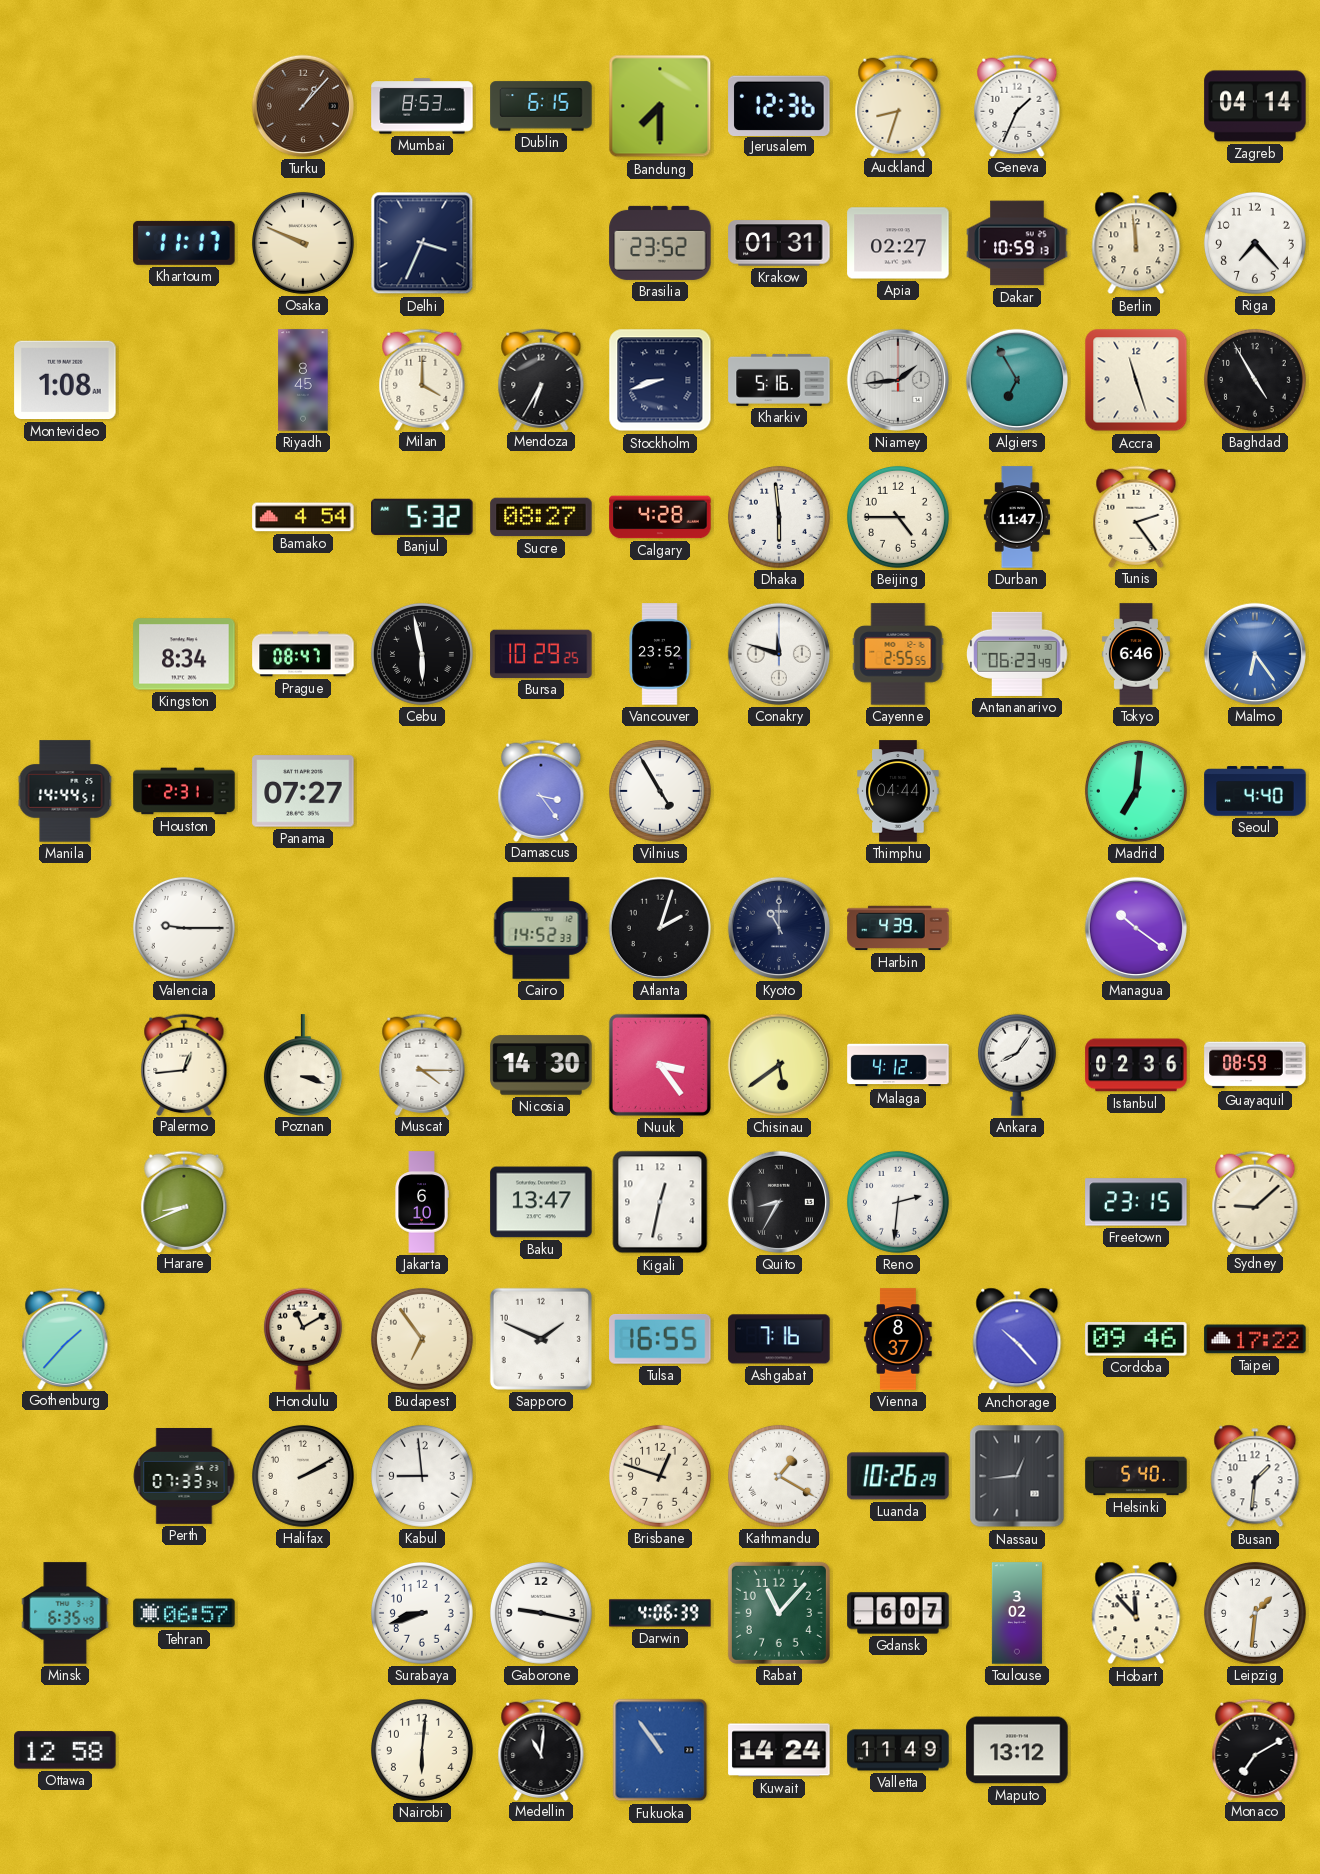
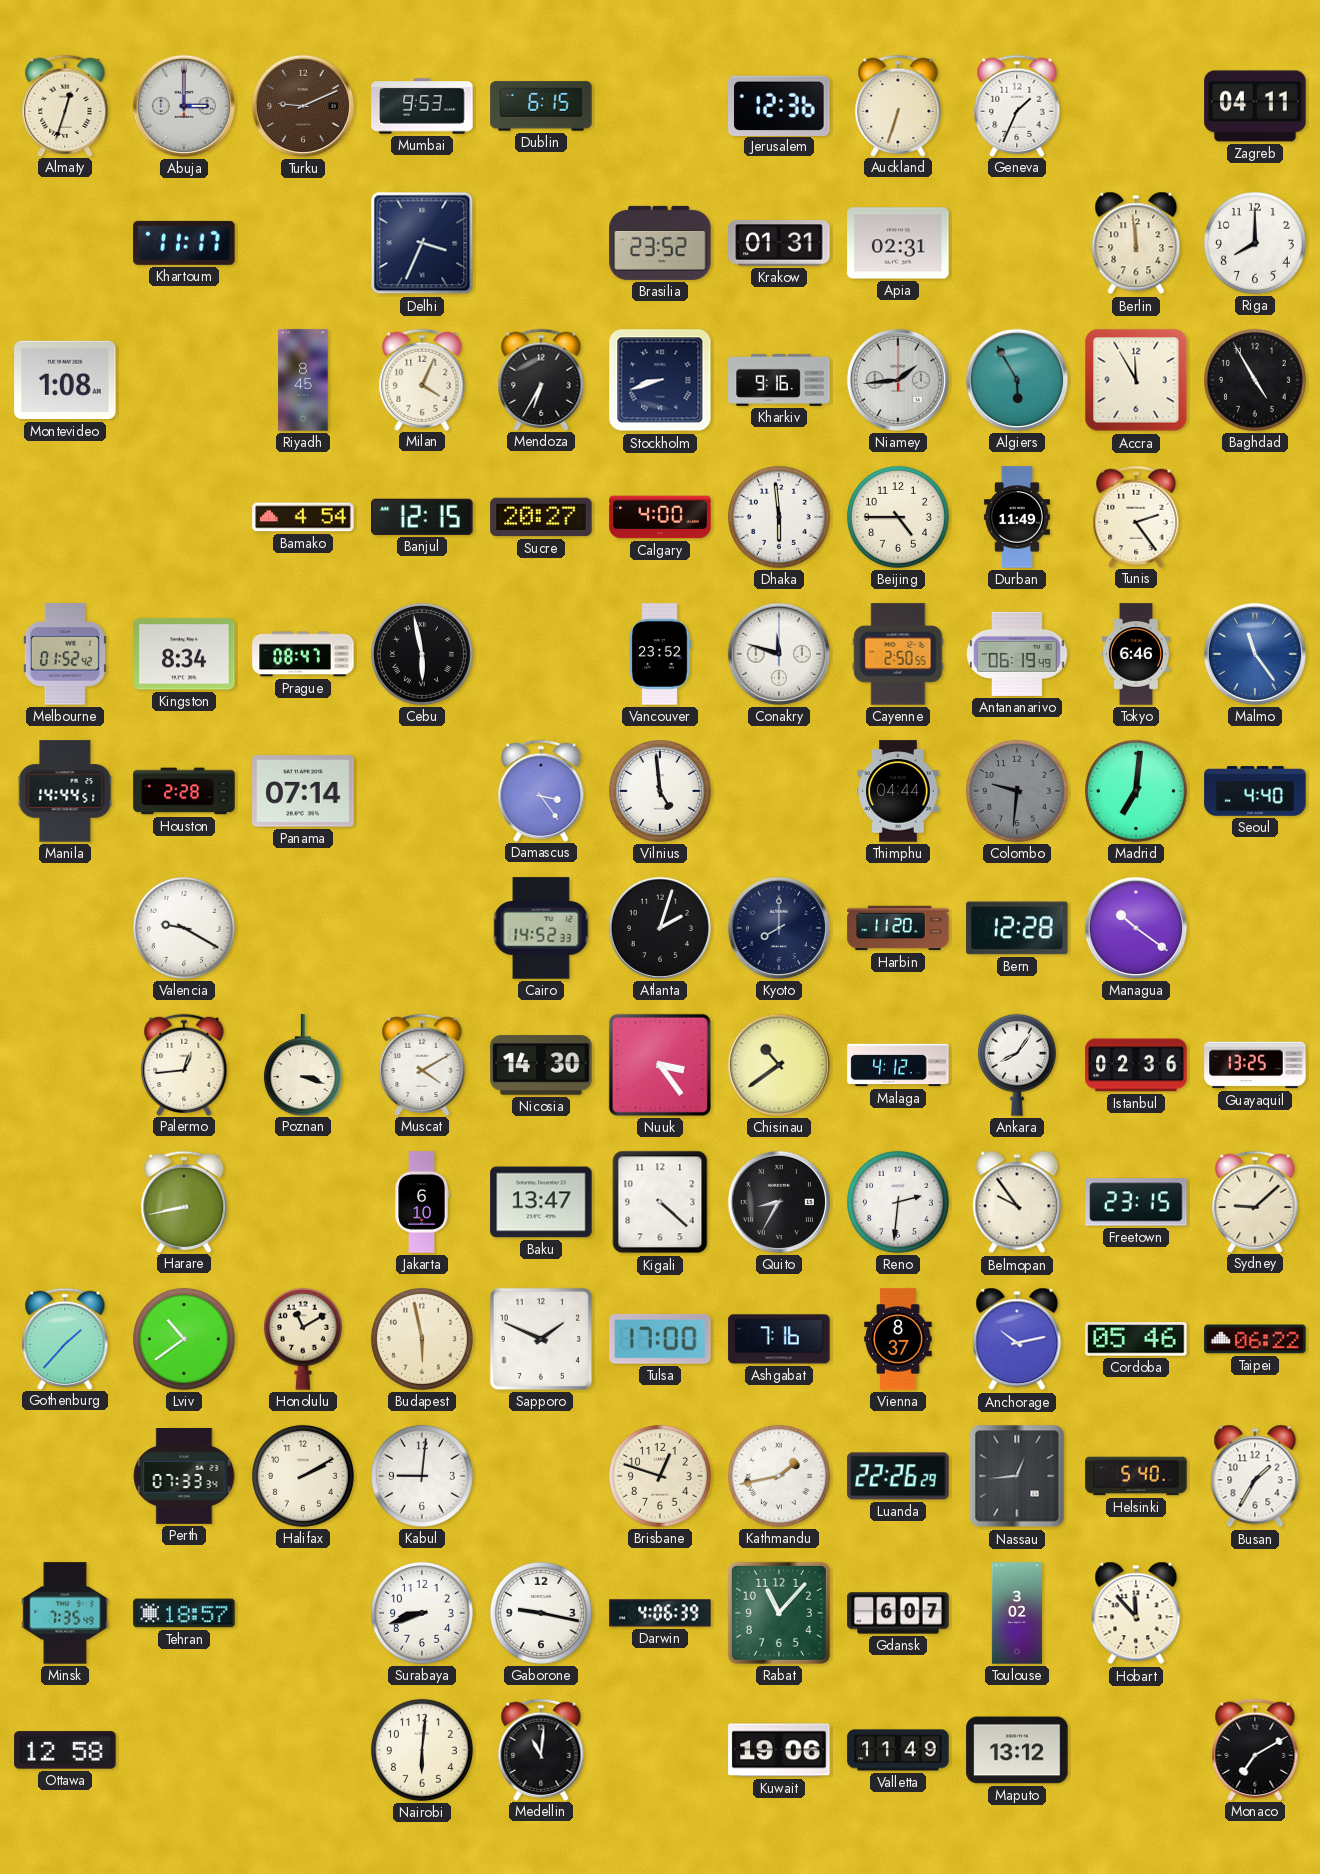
Almaty: none -> 12:33
Abuja: none -> 3:00
Turku: 1:07 -> 9:11
Mumbai: 8:53 -> 9:53
Bandung: 7:30 -> none
Auckland: 8:33 -> 6:33
Zagreb: 04:14 -> 04:11
Osaka: 9:49 -> none
Apia: 02:27 -> 02:31
Dakar: 10:59 -> none
Riga: 7:23 -> 8:00
Milan: 4:00 -> 4:04
Kharkiv: 5:16 -> 9:16
Algiers: 6:55 -> 5:55
Accra: 11:27 -> 11:55
Banjul: 5:32 -> 12:15
Sucre: 08:27 -> 20:27
Calgary: 4:28 -> 4:00
Durban: 11:47 -> 11:49
Melbourne: none -> 01:52
Bursa: 10:29 -> none
Cayenne: 2:55 -> 2:50
Antananarivo: 06:23 -> 06:19
Malmo: 6:24 -> 11:24
Houston: 2:31 -> 2:28
Panama: 07:27 -> 07:14
Vilnius: 4:55 -> 4:59
Colombo: none -> 9:31
Valencia: 9:15 -> 9:20
Kyoto: 11:00 -> 8:00
Harbin: 4:39 -> 11:20
Bern: none -> 12:28
Muscat: 4:15 -> 4:10
Chisinau: 5:39 -> 10:39
Guayaquil: 08:59 -> 13:25
Harare: 8:41 -> 8:43
Kigali: 12:32 -> 4:22
Belmopan: none -> 9:54
Lviv: none -> 10:39
Budapest: 6:54 -> 5:58
Tulsa: 16:55 -> 17:00
Anchorage: 10:23 -> 10:13
Cordoba: 09:46 -> 05:46
Taipei: 17:22 -> 06:22
Kabul: 8:59 -> 9:01
Kathmandu: 1:20 -> 1:43
Luanda: 10:26 -> 22:26
Busan: 1:31 -> 1:35
Minsk: 6:35 -> 7:35
Tehran: 06:57 -> 18:57
Leipzig: 1:31 -> none
Fukuoka: 10:54 -> none
Kuwait: 14:24 -> 19:06
